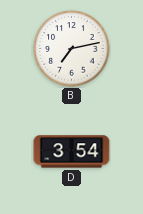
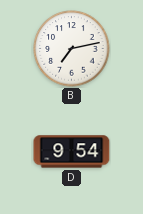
D: 3:54 -> 9:54
